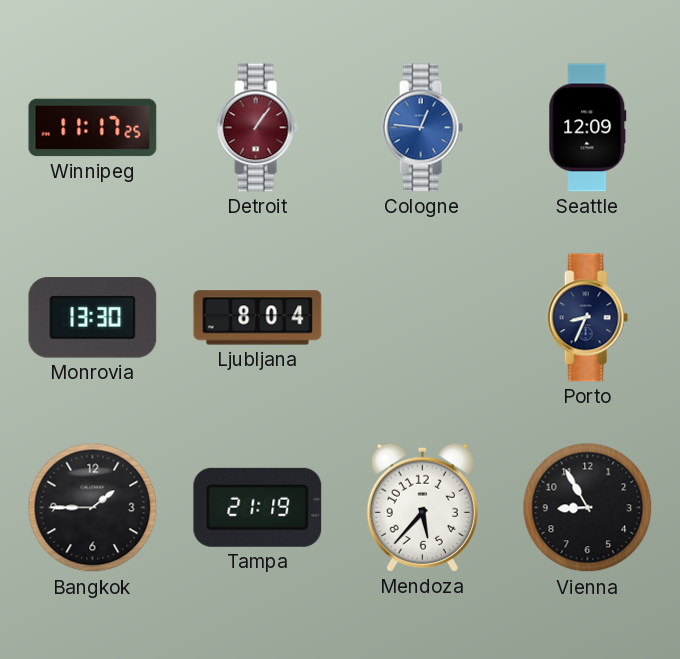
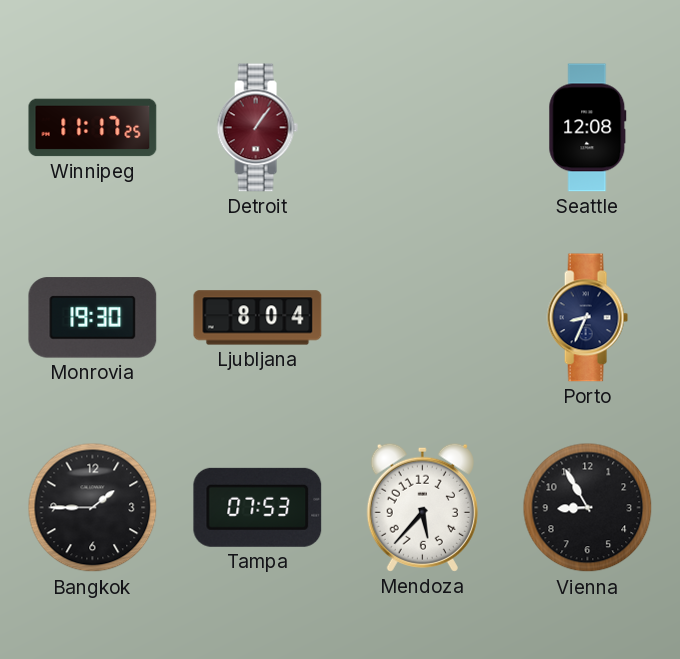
Cologne: 12:46 -> none
Seattle: 12:09 -> 12:08
Monrovia: 13:30 -> 19:30
Tampa: 21:19 -> 07:53
